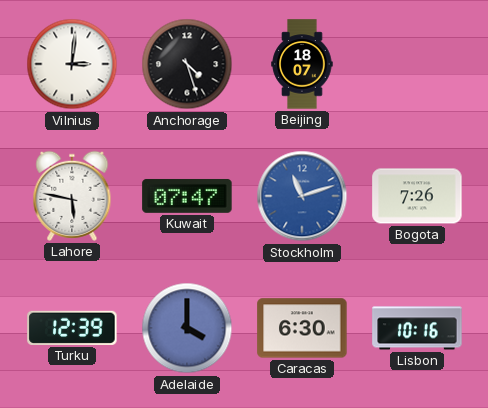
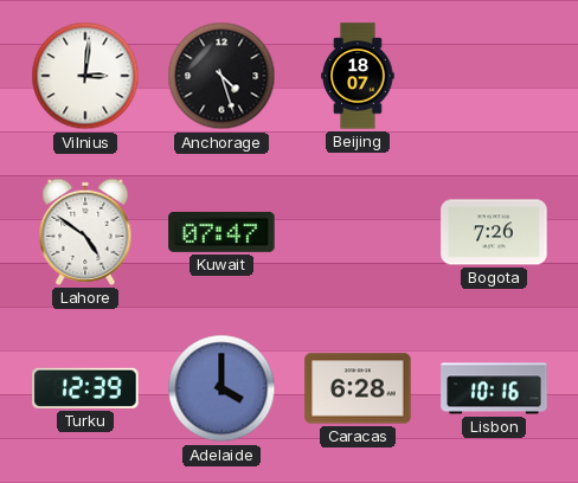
Lahore: 5:47 -> 4:51
Stockholm: 11:12 -> none
Caracas: 6:30 -> 6:28
